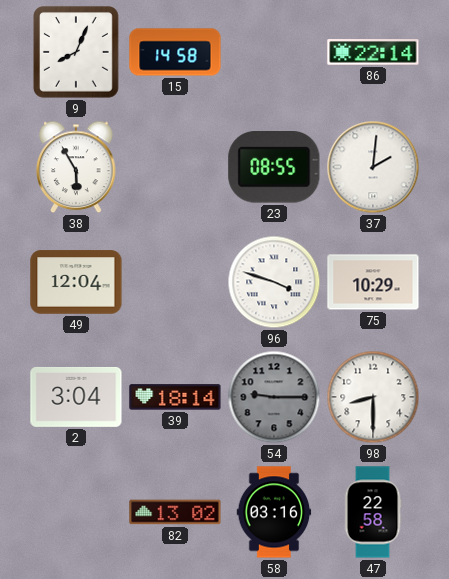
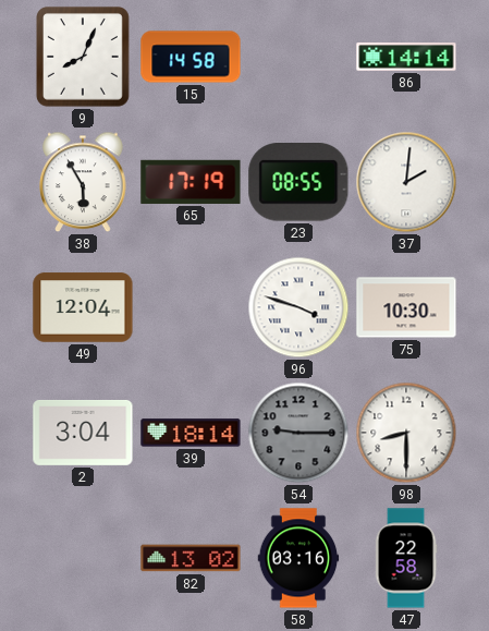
86: 22:14 -> 14:14
65: none -> 17:19
75: 10:29 -> 10:30
